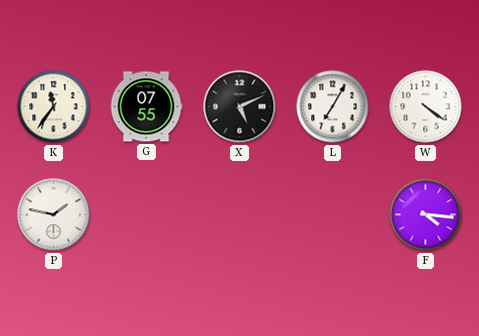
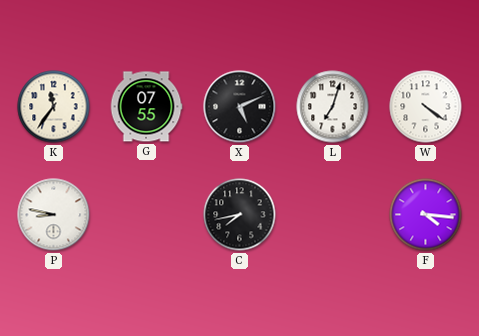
L: 7:05 -> 7:03
P: 1:47 -> 8:47
C: none -> 7:43
